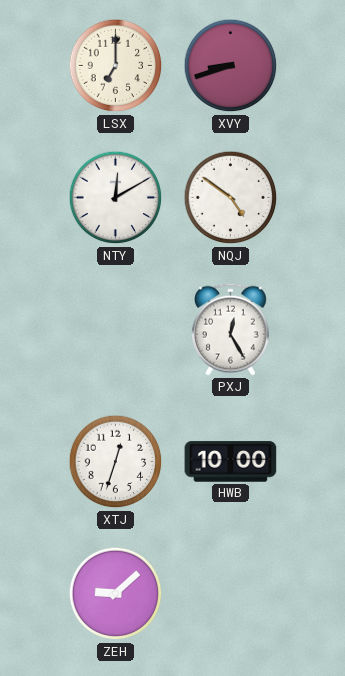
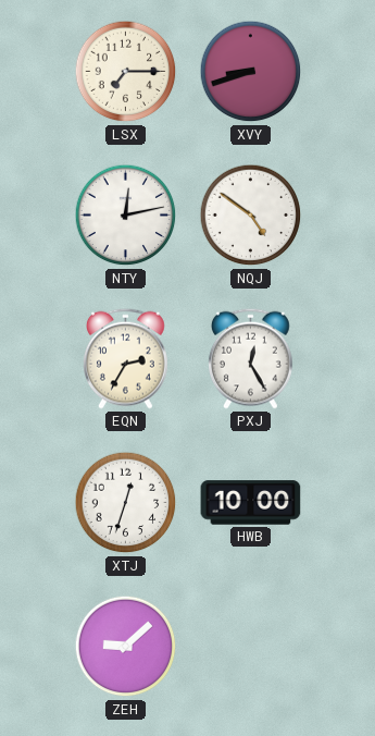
LSX: 7:00 -> 7:15
NTY: 12:10 -> 12:13
EQN: none -> 2:35
